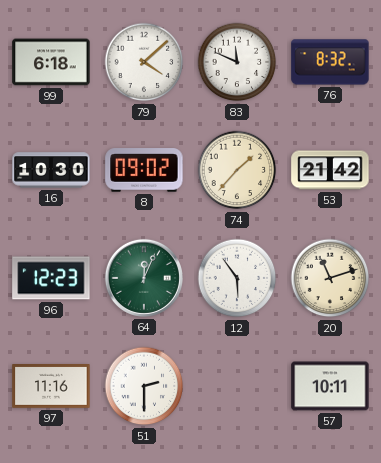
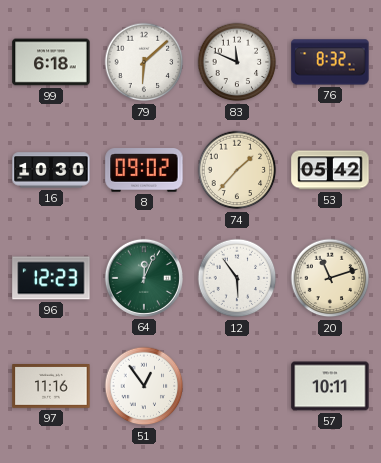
79: 4:08 -> 6:08
53: 21:42 -> 05:42
51: 2:30 -> 12:54
